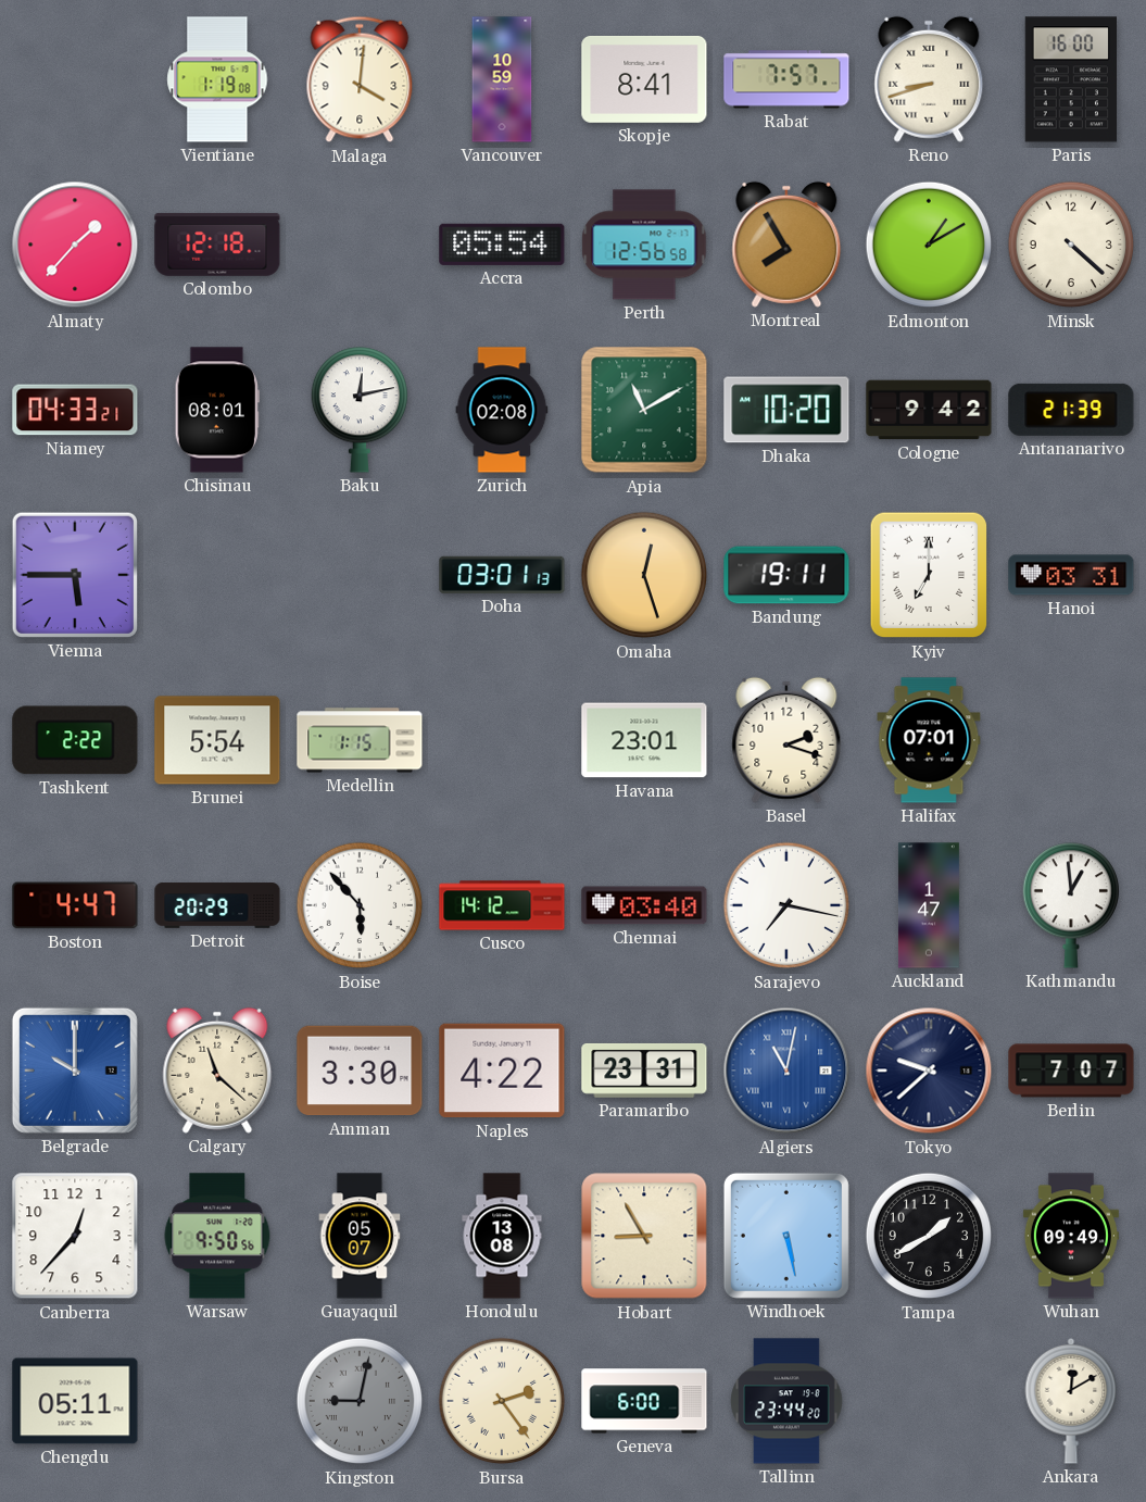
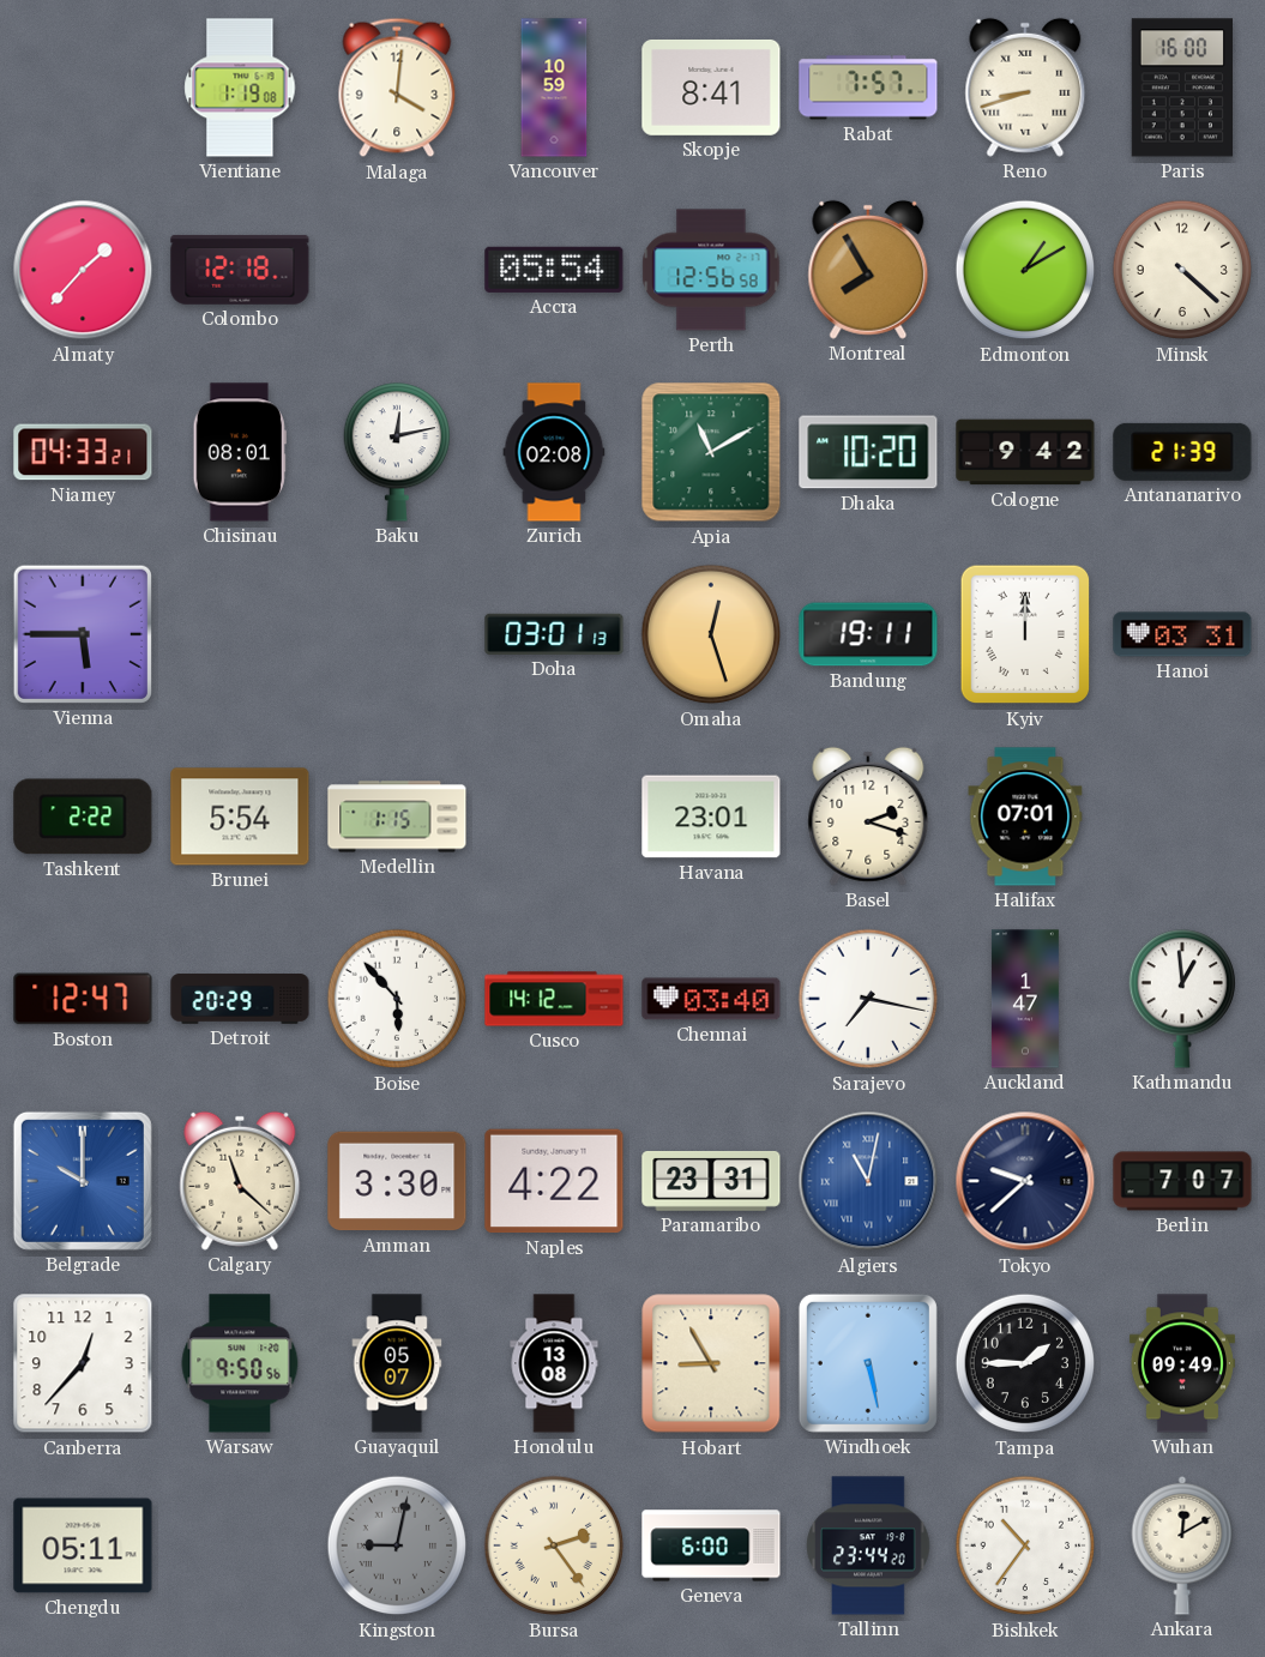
Kyiv: 7:00 -> 12:00
Boston: 4:47 -> 12:47
Tampa: 1:40 -> 1:45
Bishkek: none -> 10:36
